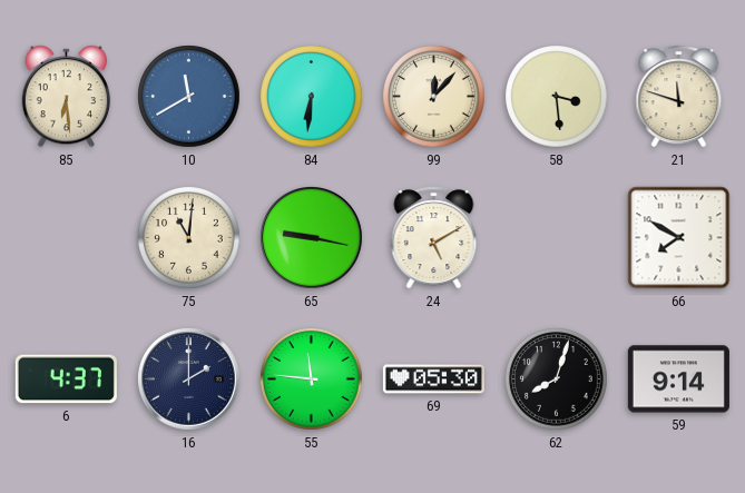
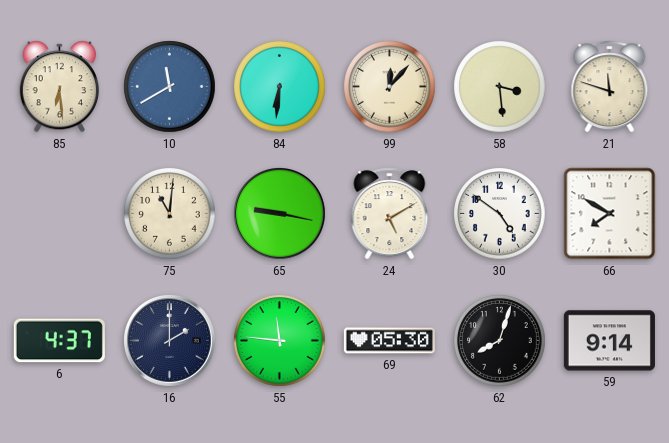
30: none -> 4:51
